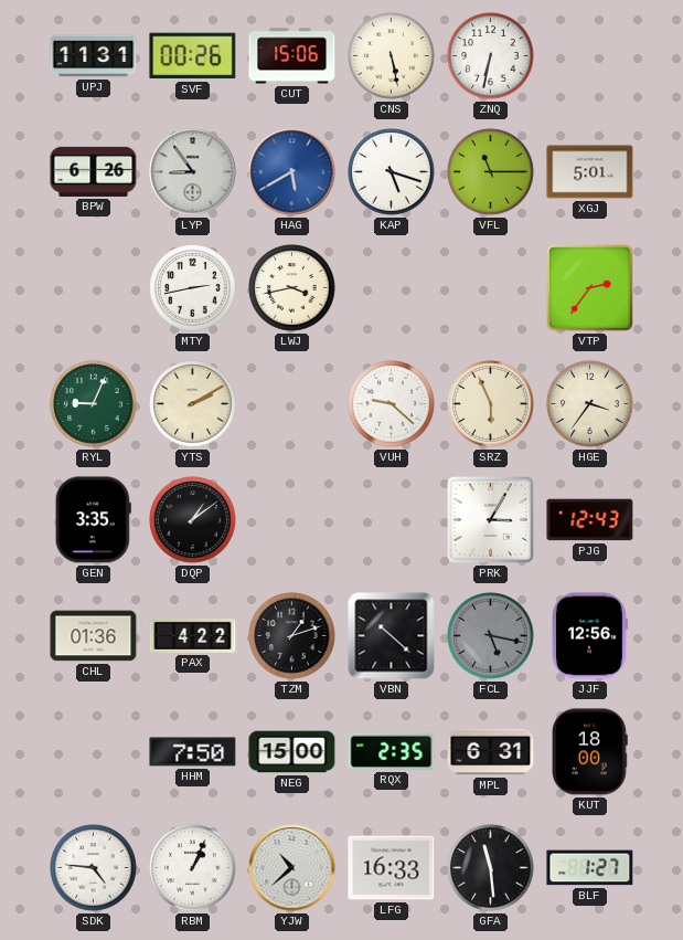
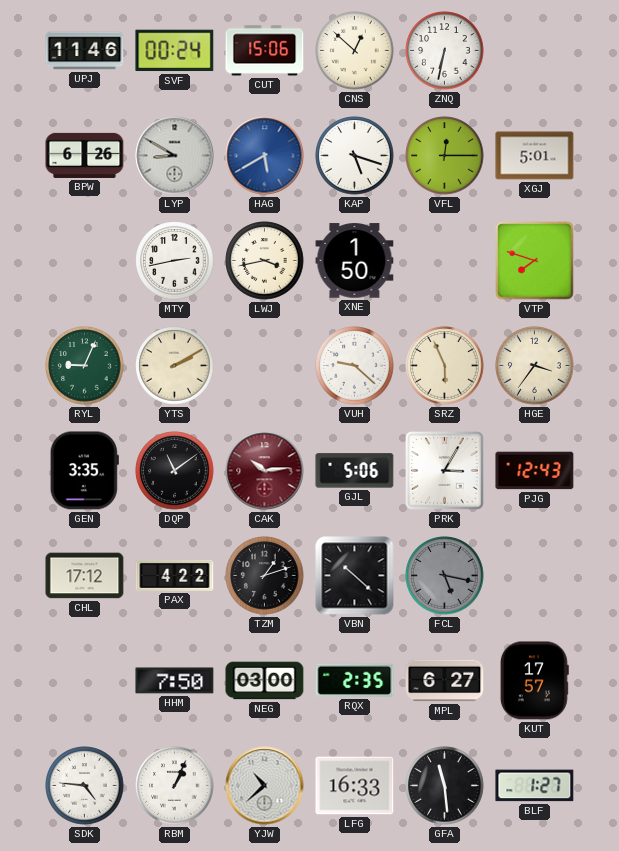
UPJ: 11:31 -> 11:46
SVF: 00:26 -> 00:24
CNS: 5:28 -> 12:52
LYP: 8:54 -> 8:50
VFL: 11:15 -> 12:15
XNE: none -> 1:50
VTP: 2:36 -> 7:48
DQP: 1:09 -> 11:09
CAK: none -> 10:14
GJL: none -> 5:06
CHL: 01:36 -> 17:12
JJF: 12:56 -> none
NEG: 15:00 -> 03:00
MPL: 6:31 -> 6:27
KUT: 18:00 -> 17:57
